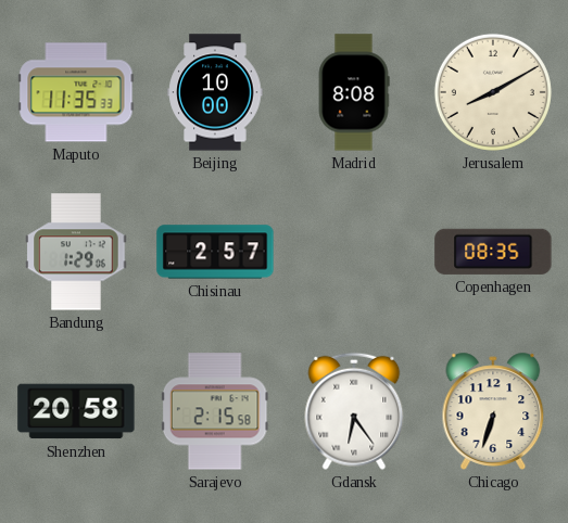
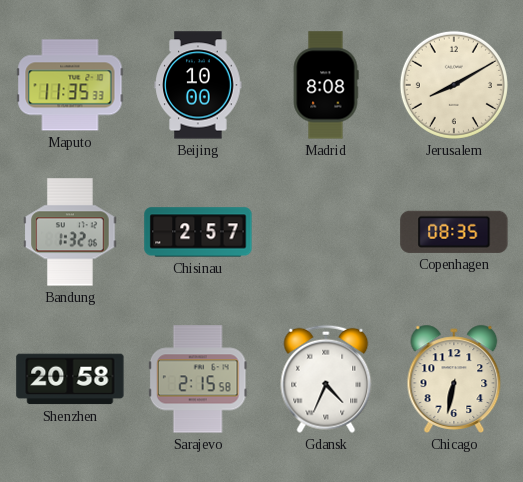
Bandung: 1:29 -> 1:32
Gdansk: 6:24 -> 4:34
Chicago: 6:33 -> 6:32
